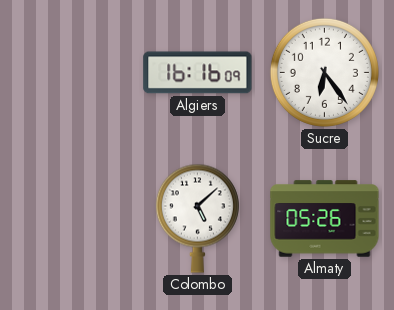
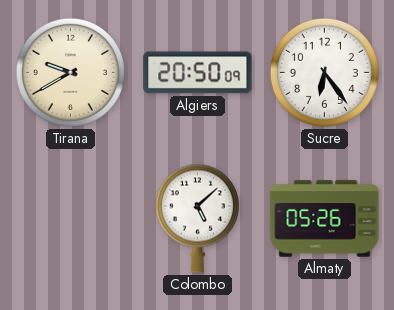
Tirana: none -> 9:40
Algiers: 16:16 -> 20:50
